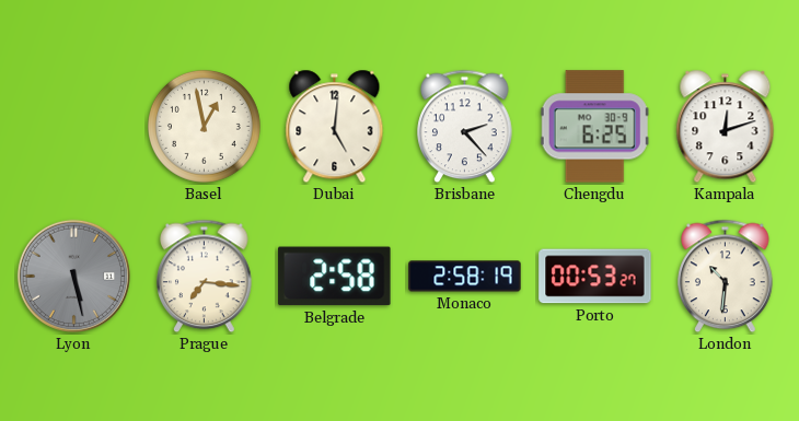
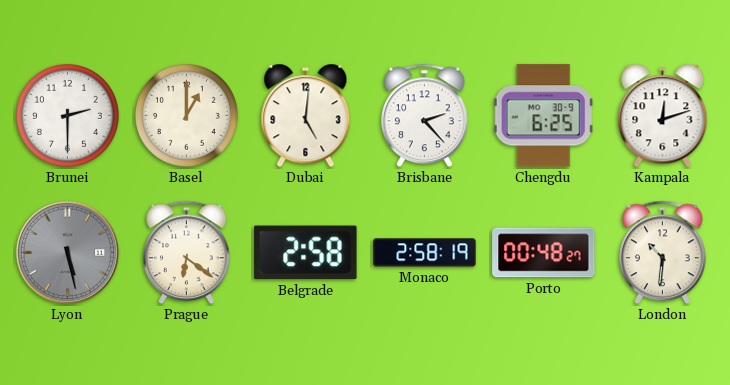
Brunei: none -> 2:30
Basel: 12:58 -> 1:00
Prague: 7:16 -> 6:21
Porto: 00:53 -> 00:48
